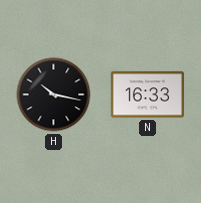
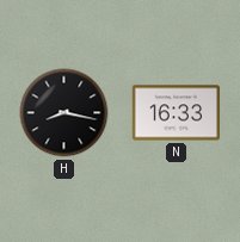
H: 10:17 -> 8:17
